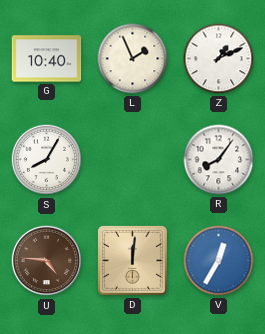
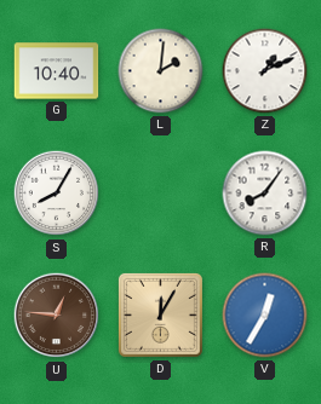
L: 1:56 -> 2:01
U: 4:46 -> 12:46
D: 12:01 -> 12:05
